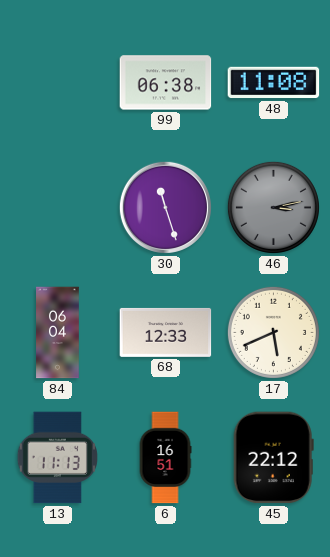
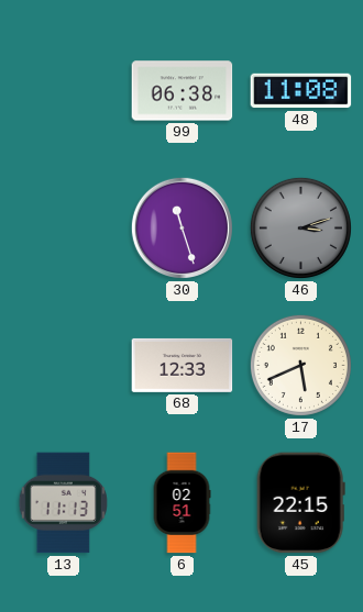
46: 3:13 -> 3:12
84: 06:04 -> none
6: 16:51 -> 02:51
45: 22:12 -> 22:15
